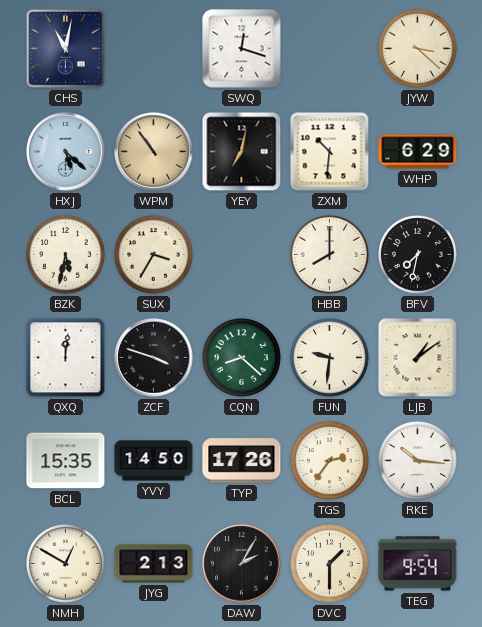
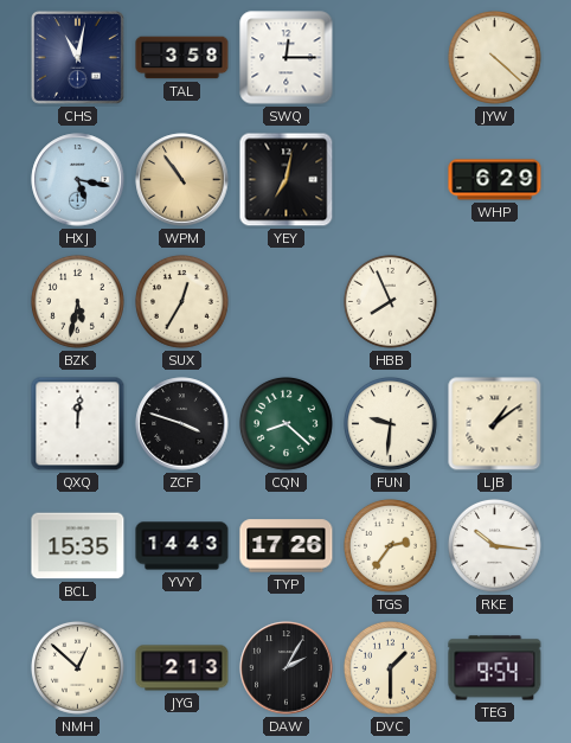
TAL: none -> 3:58
SWQ: 12:18 -> 12:15
JYW: 3:22 -> 4:22
HXJ: 5:22 -> 5:17
ZXM: 10:31 -> none
SUX: 3:35 -> 12:35
HBB: 8:00 -> 7:56
BFV: 7:32 -> none
YVY: 14:50 -> 14:43
NMH: 12:50 -> 12:52
